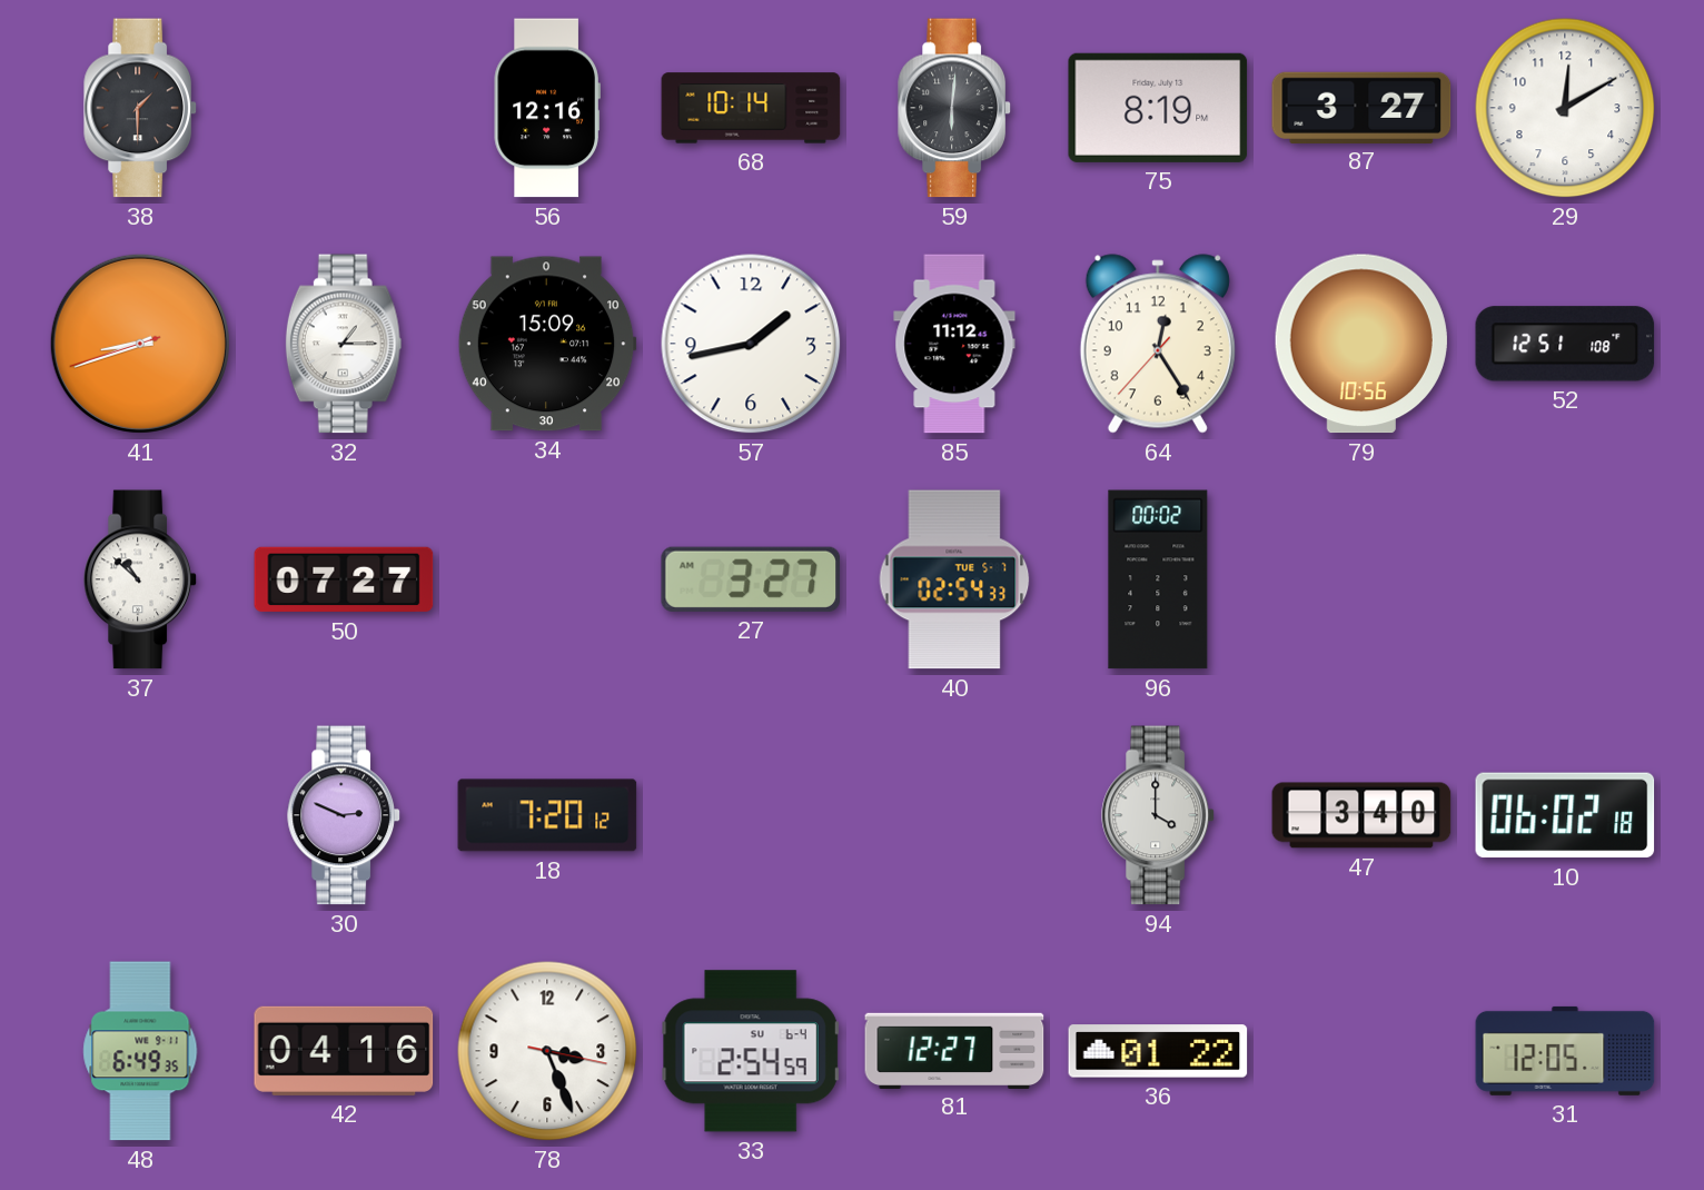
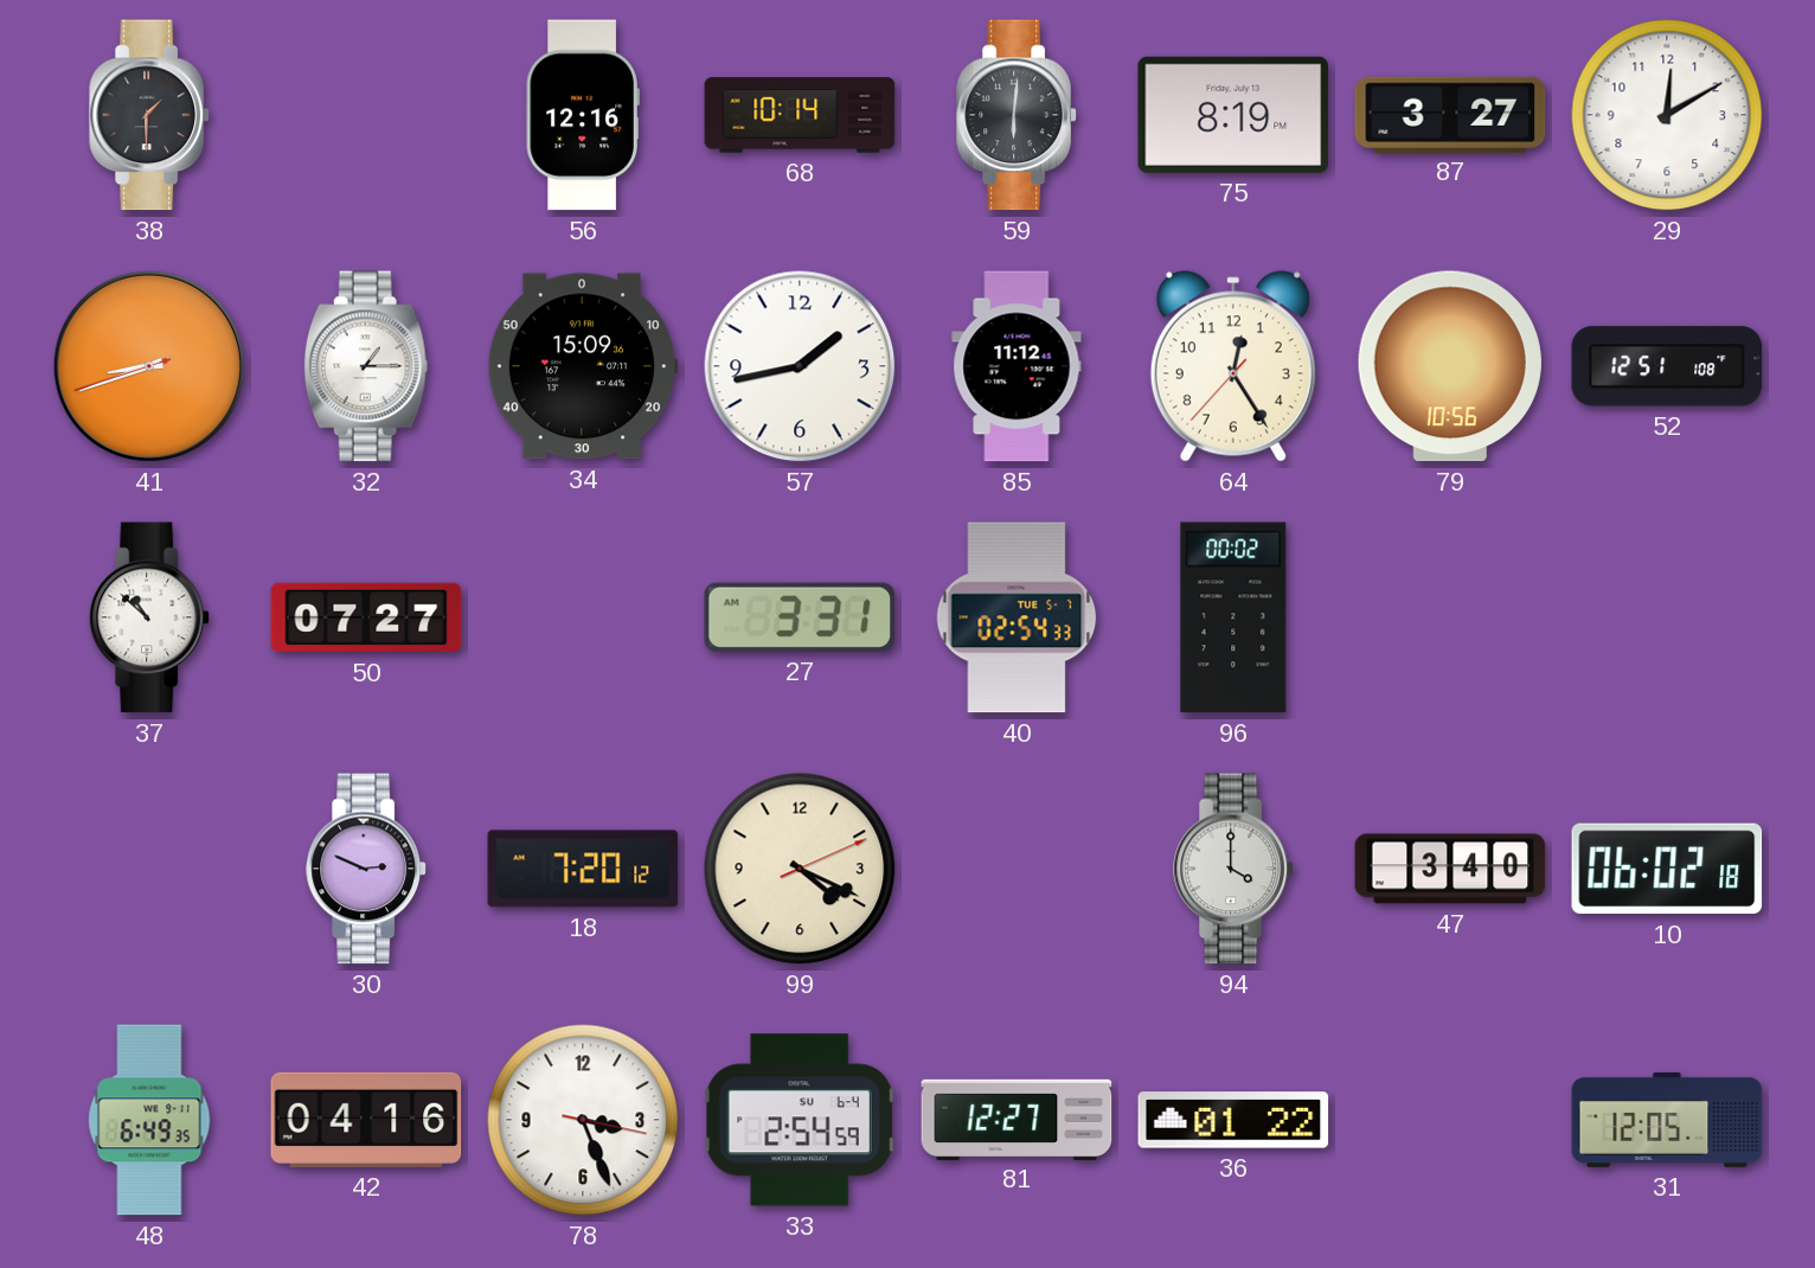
27: 3:27 -> 3:31
99: none -> 4:19
